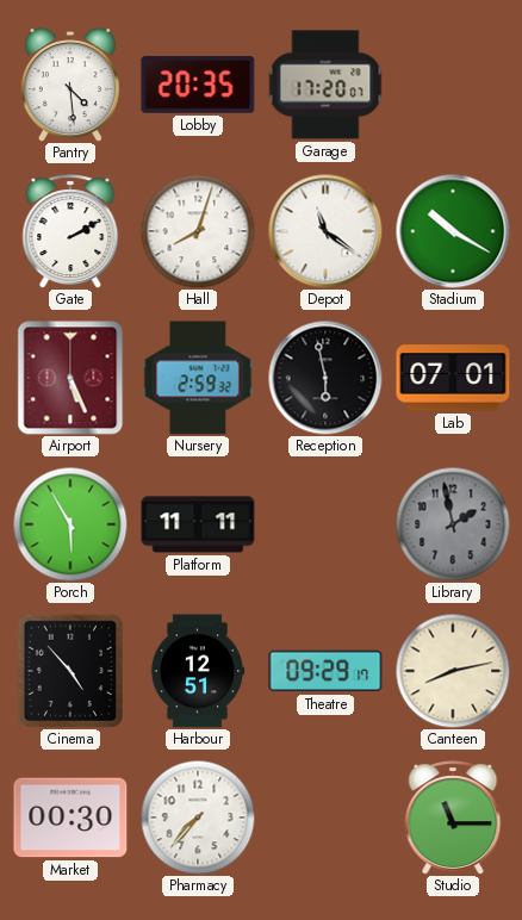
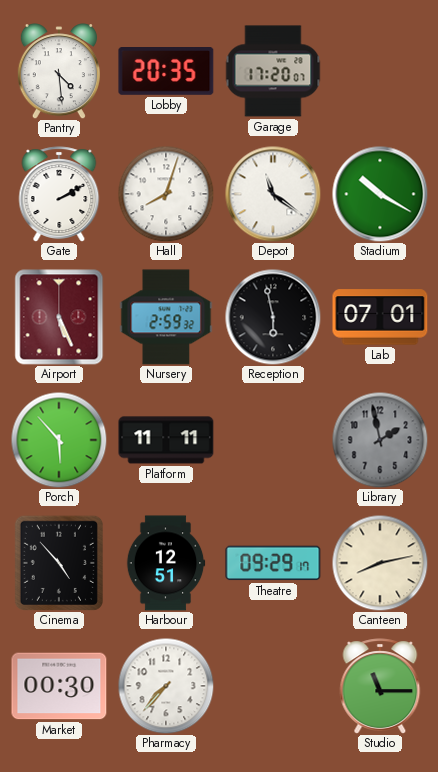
Porch: 5:55 -> 5:53
